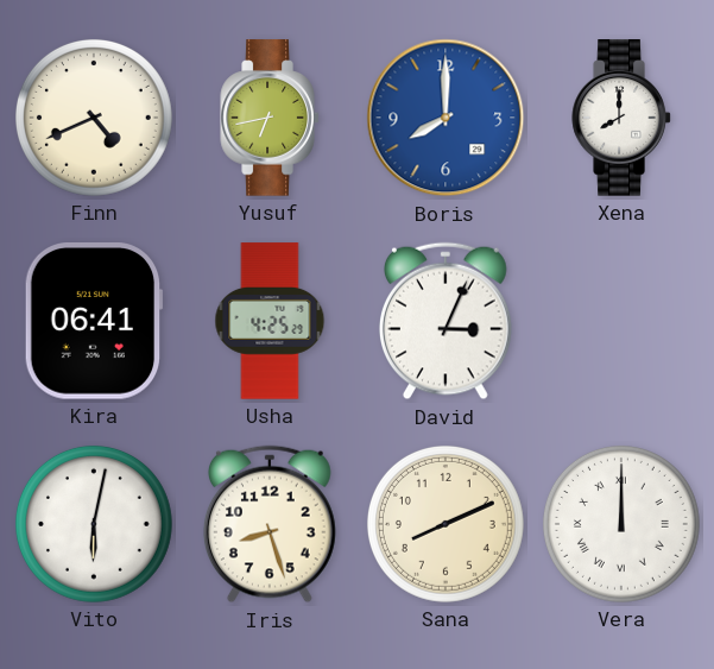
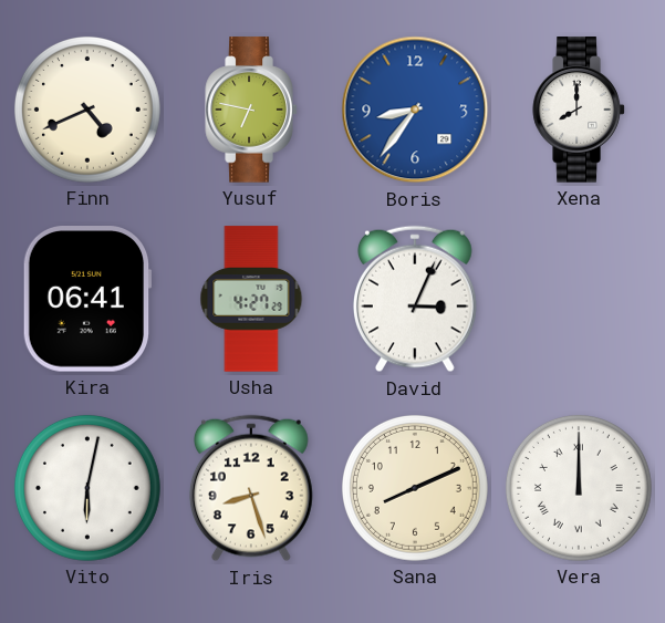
Yusuf: 6:43 -> 6:47
Boris: 8:00 -> 8:36
Usha: 4:25 -> 4:27
